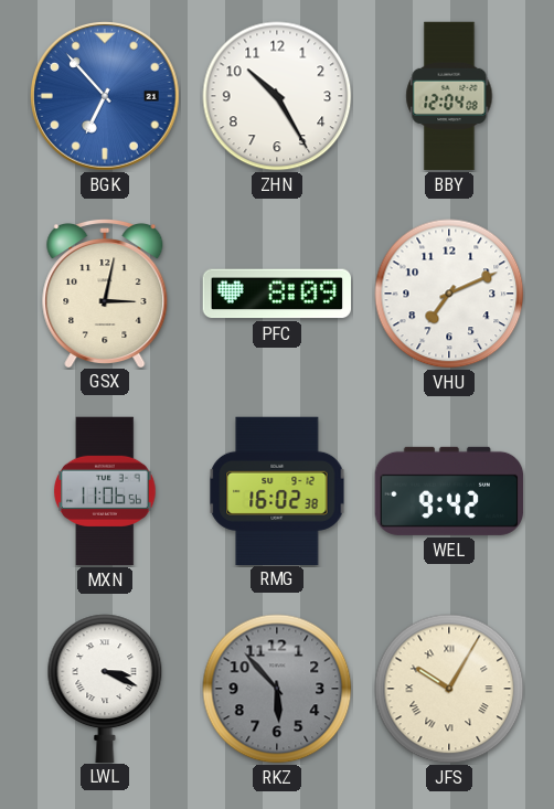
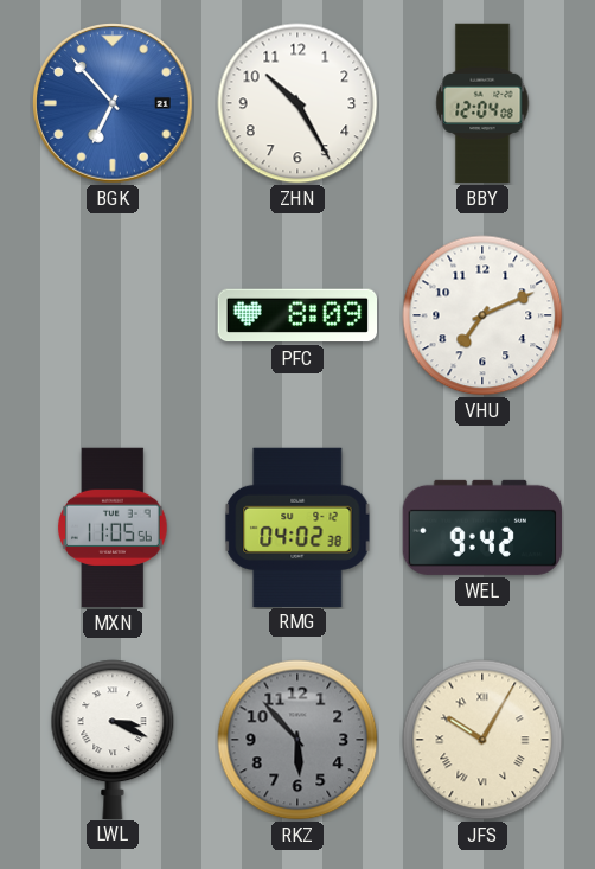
GSX: 3:02 -> none
MXN: 11:06 -> 11:05
RMG: 16:02 -> 04:02
